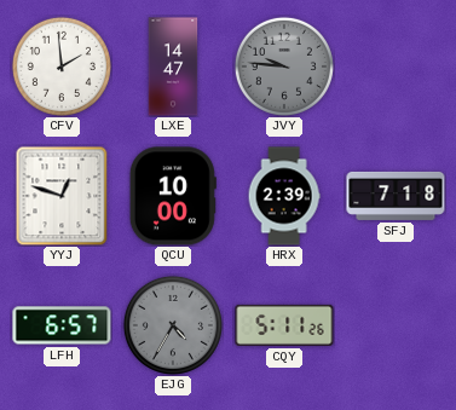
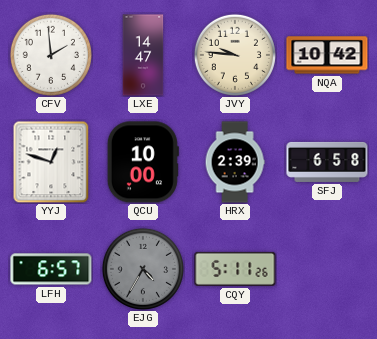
JVY dial: grey -> cream
NQA: none -> 10:42
SFJ: 7:18 -> 6:58
